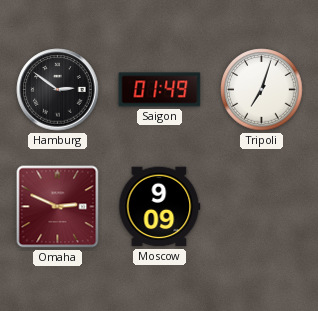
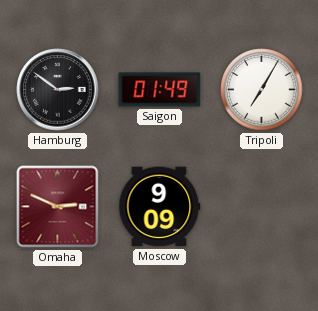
Tripoli: 7:03 -> 7:05
